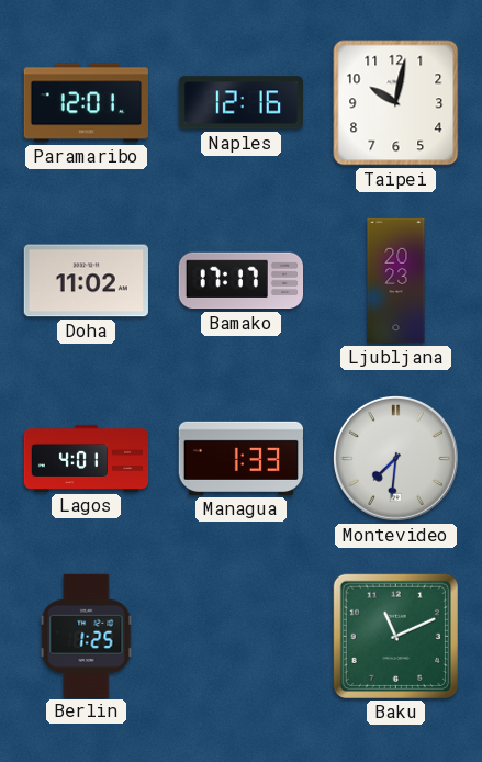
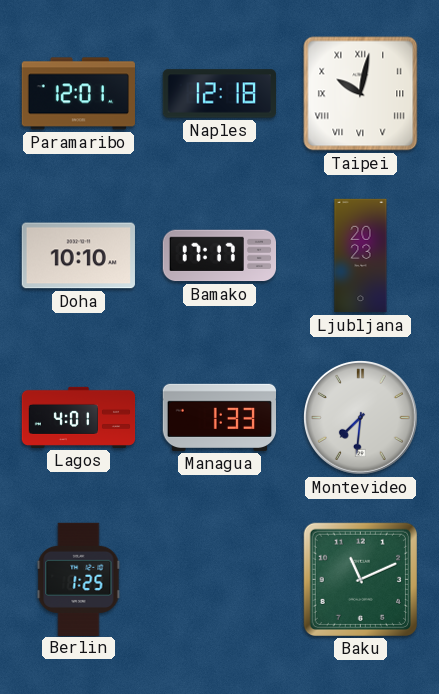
Naples: 12:16 -> 12:18
Taipei numerals: Arabic -> Roman
Doha: 11:02 -> 10:10
